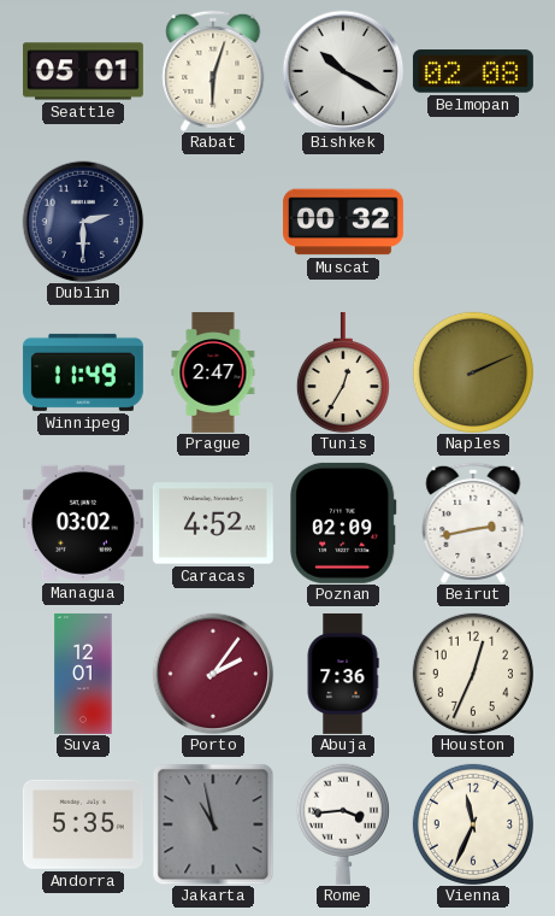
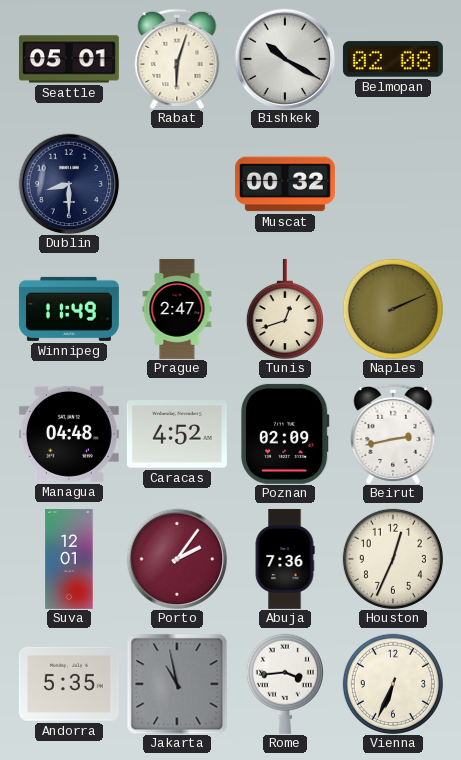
Dublin: 2:30 -> 8:30
Tunis: 12:35 -> 12:42
Managua: 03:02 -> 04:48
Vienna: 11:34 -> 6:34
